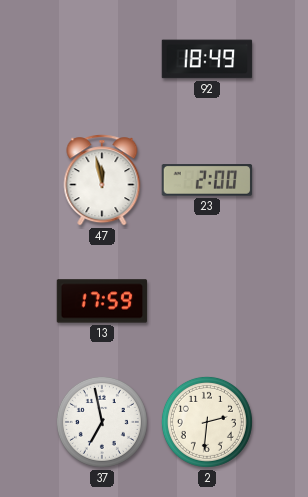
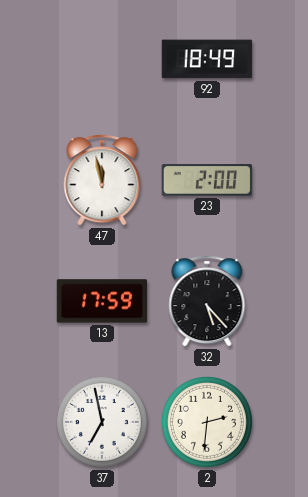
32: none -> 5:23
